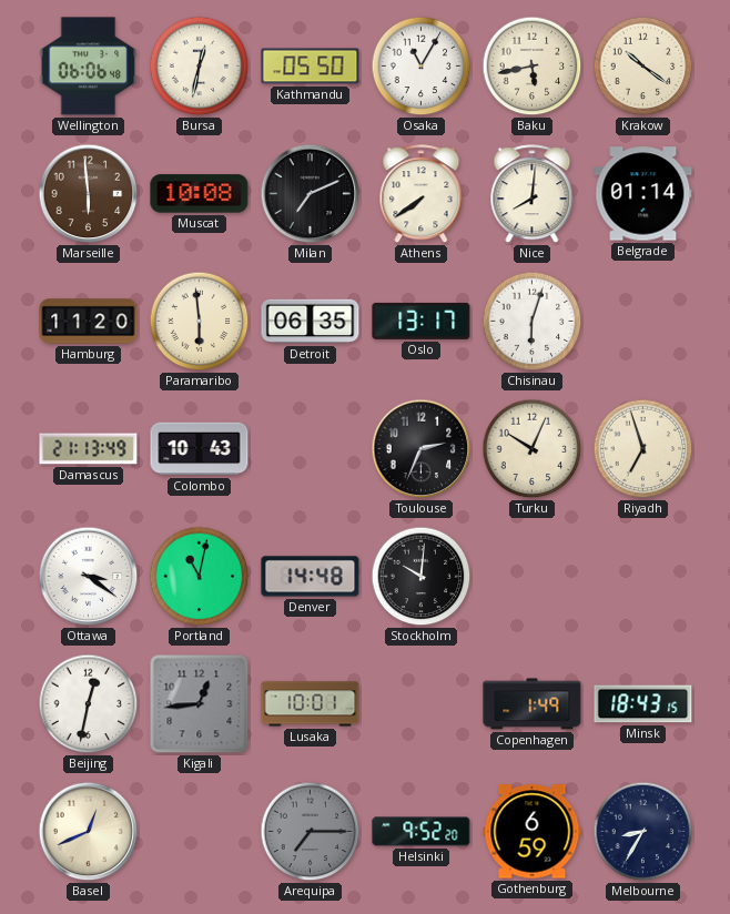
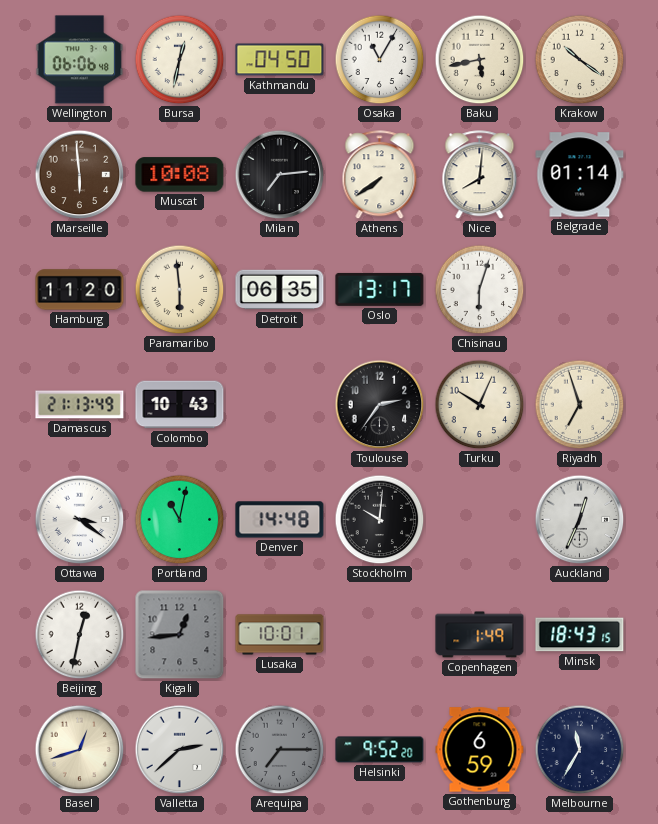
Kathmandu: 05:50 -> 04:50
Milan: 7:11 -> 7:14
Toulouse: 2:34 -> 2:36
Auckland: none -> 12:34
Basel: 12:41 -> 12:42
Valletta: none -> 2:38
Melbourne: 8:35 -> 11:35
